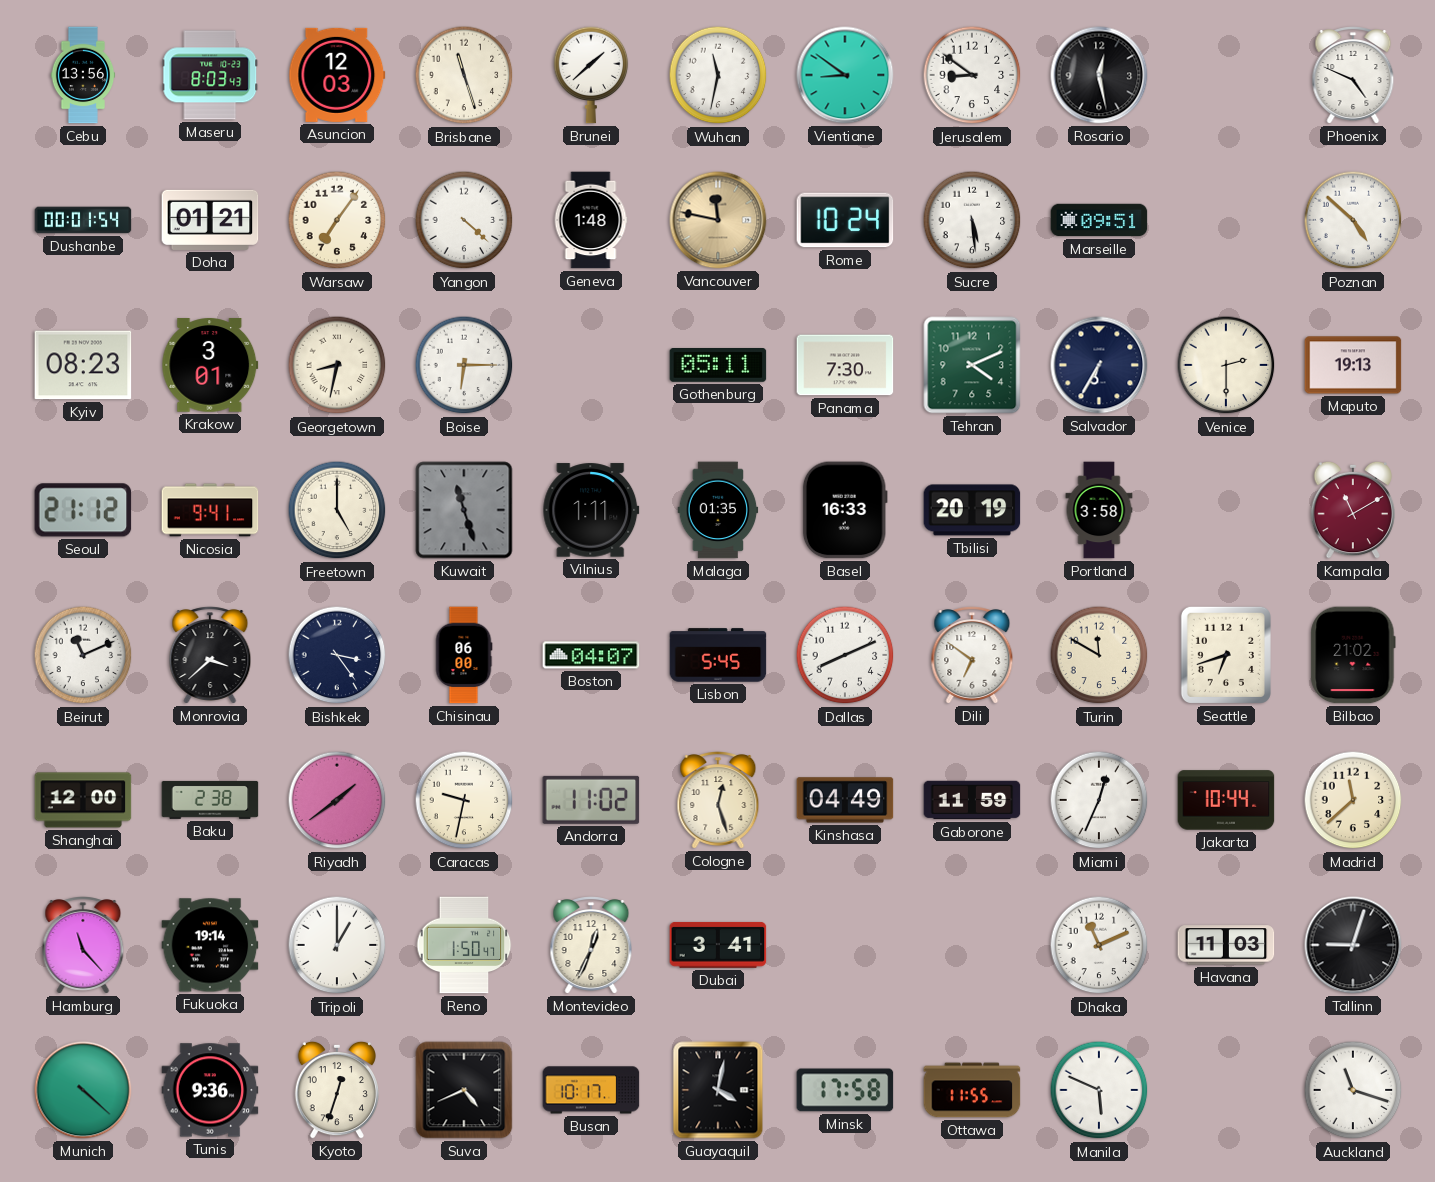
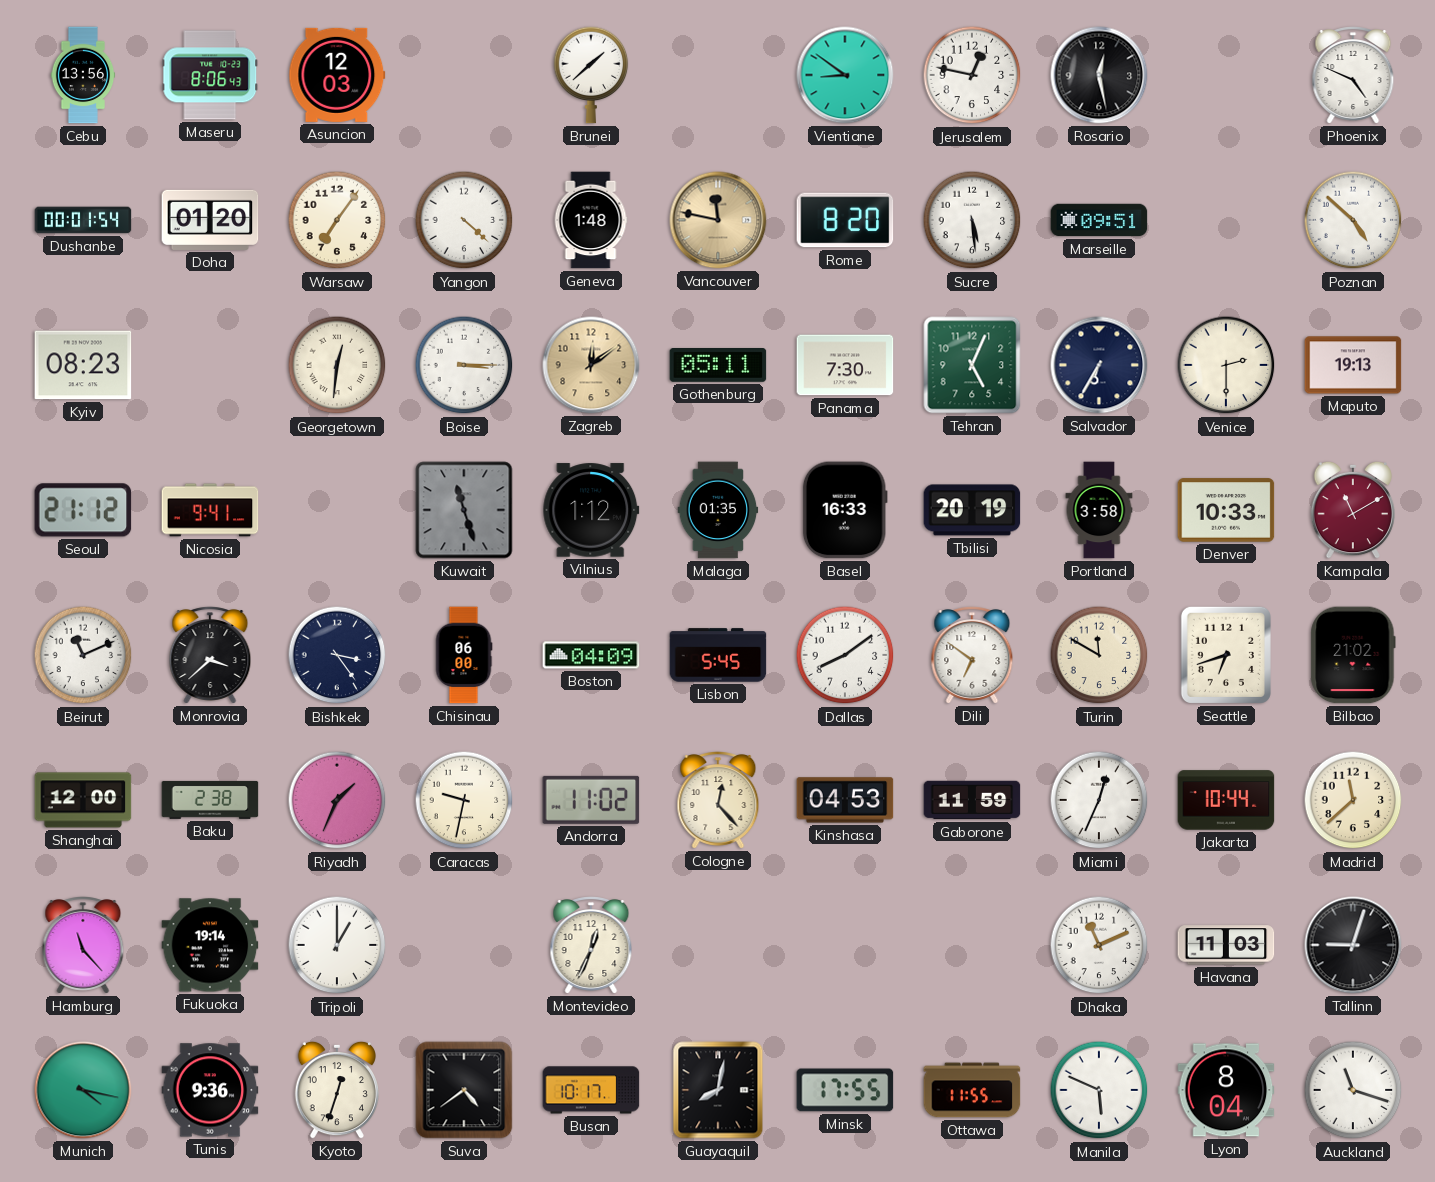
Maseru: 8:03 -> 8:06
Brisbane: 11:27 -> none
Wuhan: 11:32 -> none
Jerusalem: 8:51 -> 12:47
Doha: 01:21 -> 01:20
Rome: 10:24 -> 8:20
Krakow: 3:01 -> none
Georgetown: 8:32 -> 12:31
Boise: 6:15 -> 3:15
Zagreb: none -> 12:09
Tehran: 4:11 -> 5:04
Freetown: 5:00 -> none
Vilnius: 1:11 -> 1:12
Denver: none -> 10:33
Boston: 04:07 -> 04:09
Dallas: 8:11 -> 8:09
Riyadh: 1:39 -> 1:34
Cologne: 12:27 -> 12:23
Kinshasa: 04:49 -> 04:53
Reno: 1:50 -> none
Dubai: 3:41 -> none
Munich: 4:22 -> 4:17
Suva: 4:41 -> 4:39
Guayaquil: 4:02 -> 8:02
Minsk: 17:58 -> 17:55
Lyon: none -> 8:04
